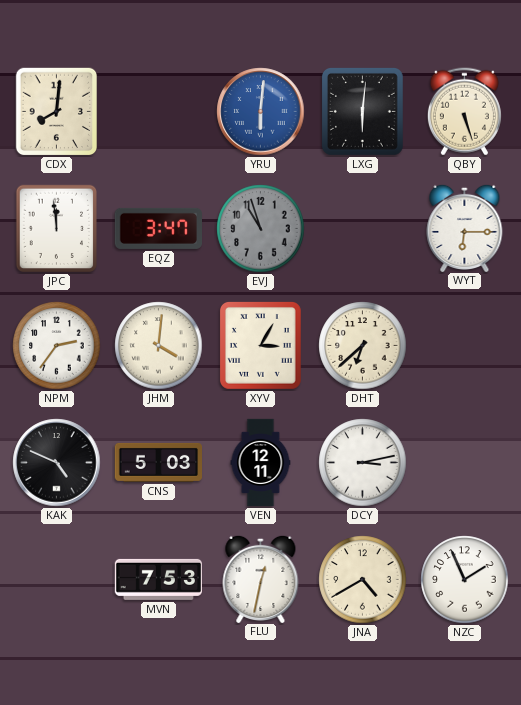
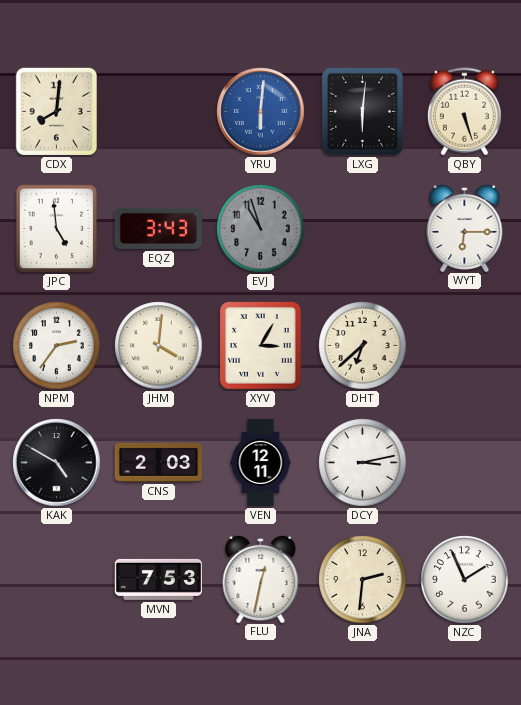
JPC: 11:59 -> 4:59
EQZ: 3:47 -> 3:43
KAK: 4:49 -> 4:50
CNS: 5:03 -> 2:03
JNA: 4:40 -> 2:31
